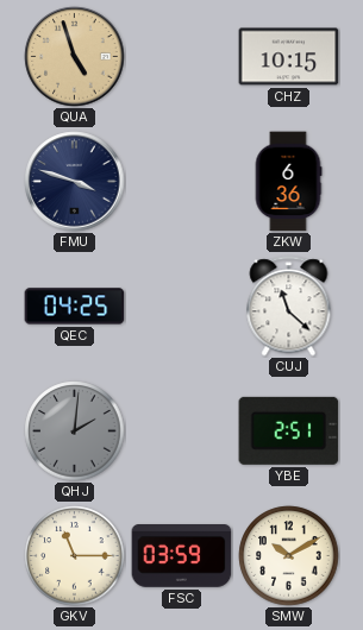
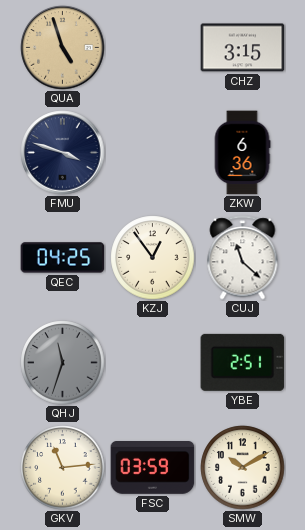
CHZ: 10:15 -> 3:15
KZJ: none -> 12:54
QHJ: 2:01 -> 11:33
GKV: 11:15 -> 11:14
